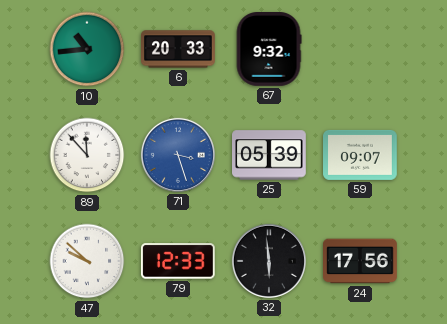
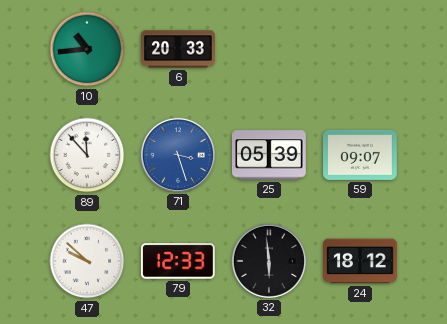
67: 9:32 -> none
24: 17:56 -> 18:12
